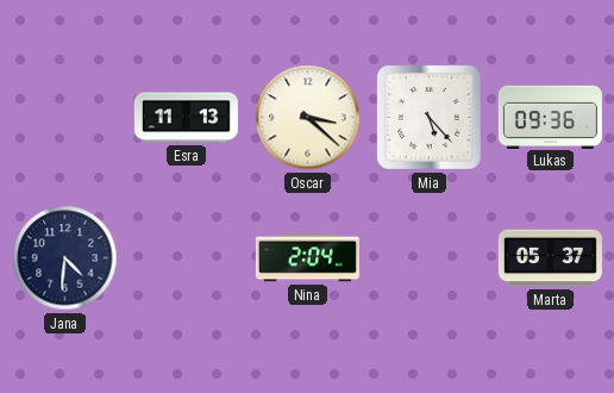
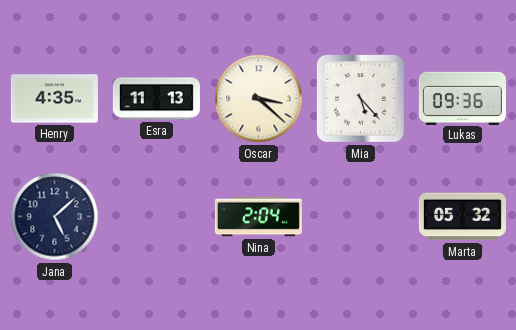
Henry: none -> 4:35
Jana: 4:31 -> 5:08
Marta: 05:37 -> 05:32
